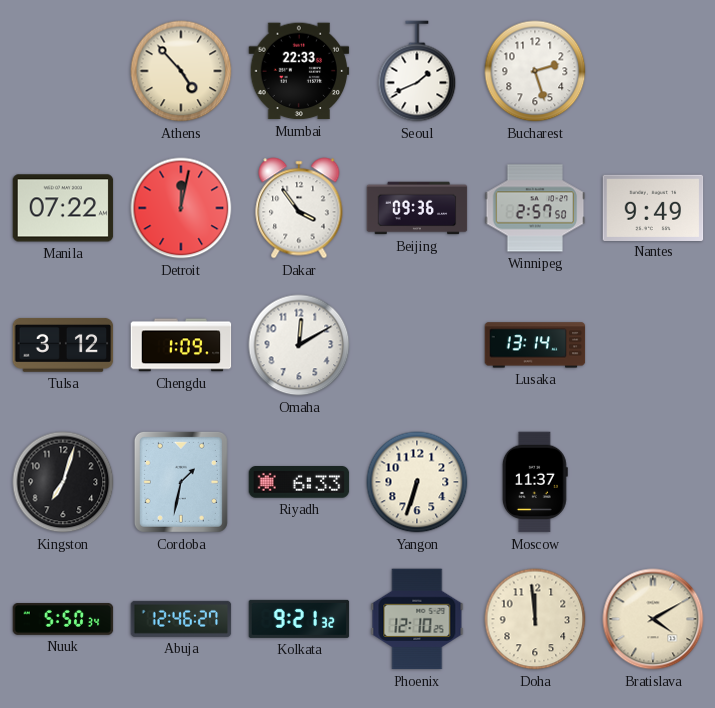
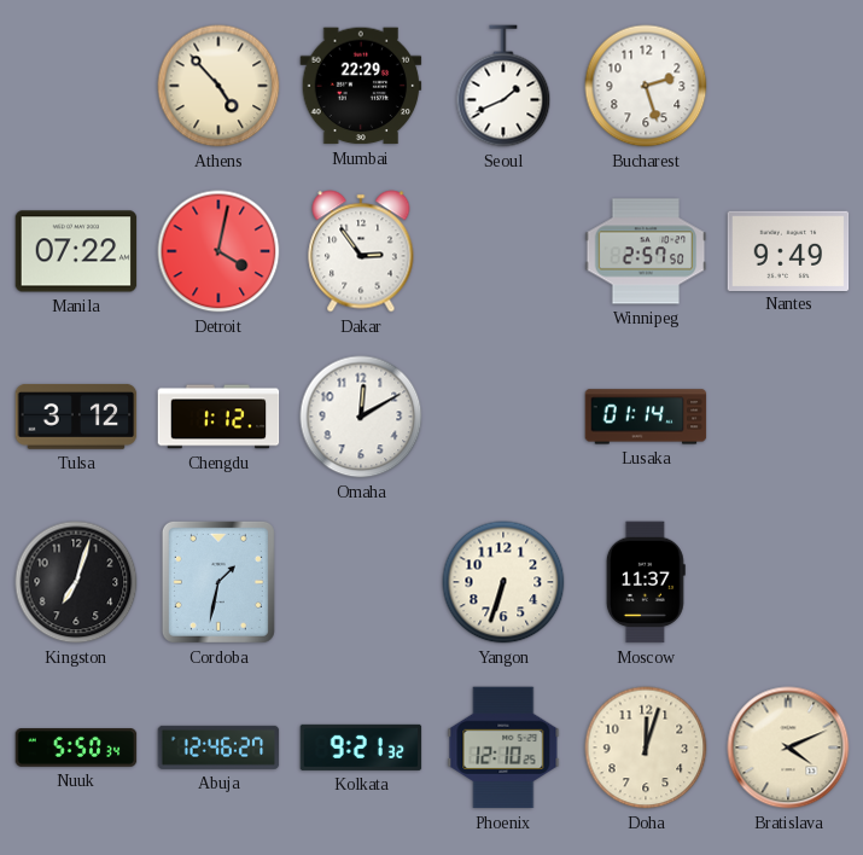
Mumbai: 22:33 -> 22:29
Detroit: 12:02 -> 4:02
Dakar: 3:54 -> 2:54
Beijing: 09:36 -> none
Chengdu: 1:09 -> 1:12
Lusaka: 13:14 -> 01:14
Riyadh: 6:33 -> none
Doha: 11:59 -> 12:03
Bratislava: 4:10 -> 4:11
